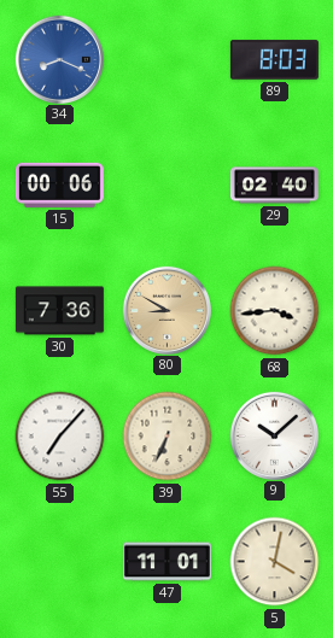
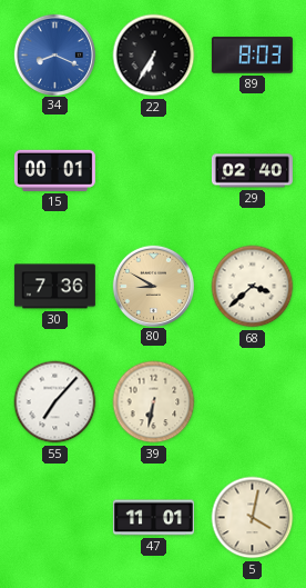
22: none -> 6:35
15: 00:06 -> 00:01
68: 3:44 -> 3:38
39: 6:34 -> 6:32
9: 10:08 -> none
